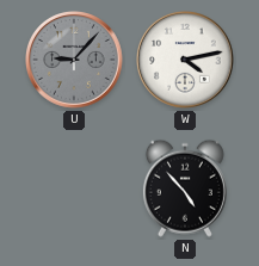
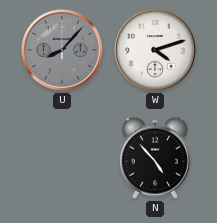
U: 9:07 -> 8:07
W: 4:13 -> 4:12
